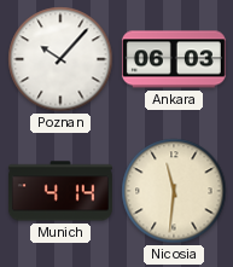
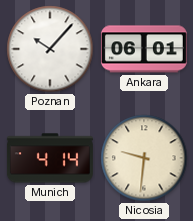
Ankara: 06:03 -> 06:01
Nicosia: 11:31 -> 9:31
